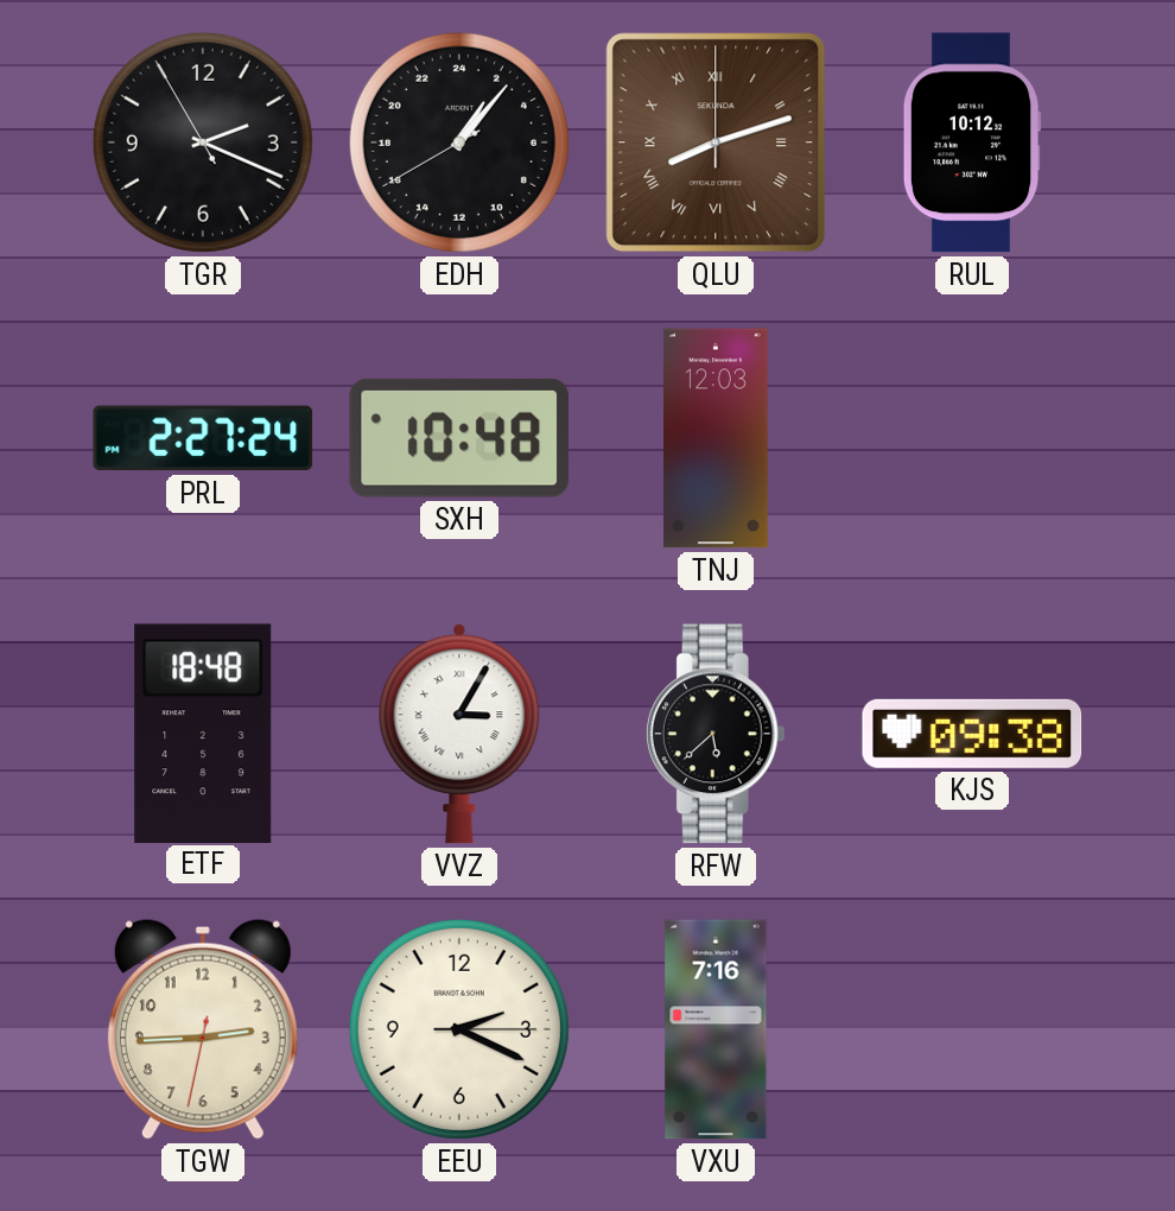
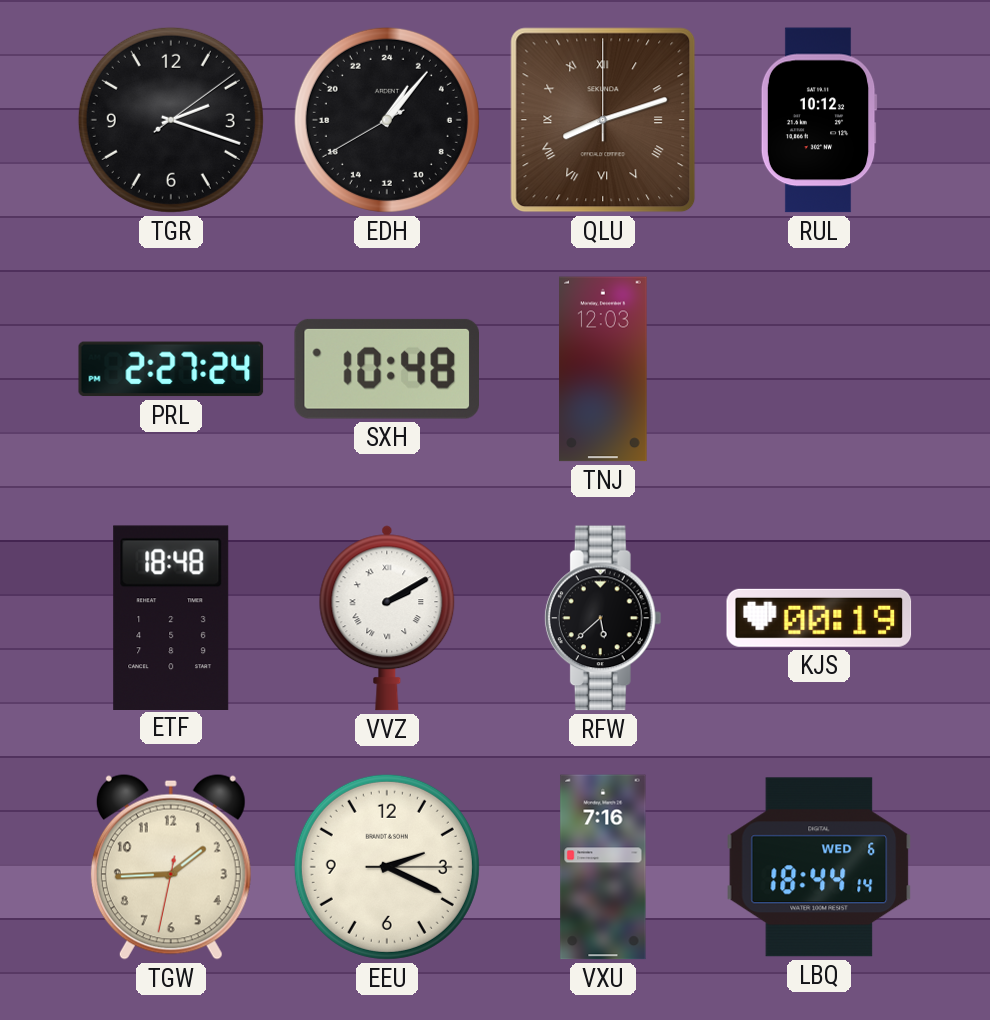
TGR: 2:18:55 -> 2:18:09
VVZ: 3:05 -> 2:10
KJS: 09:38 -> 00:19
TGW: 2:44 -> 1:44
LBQ: none -> 18:44
